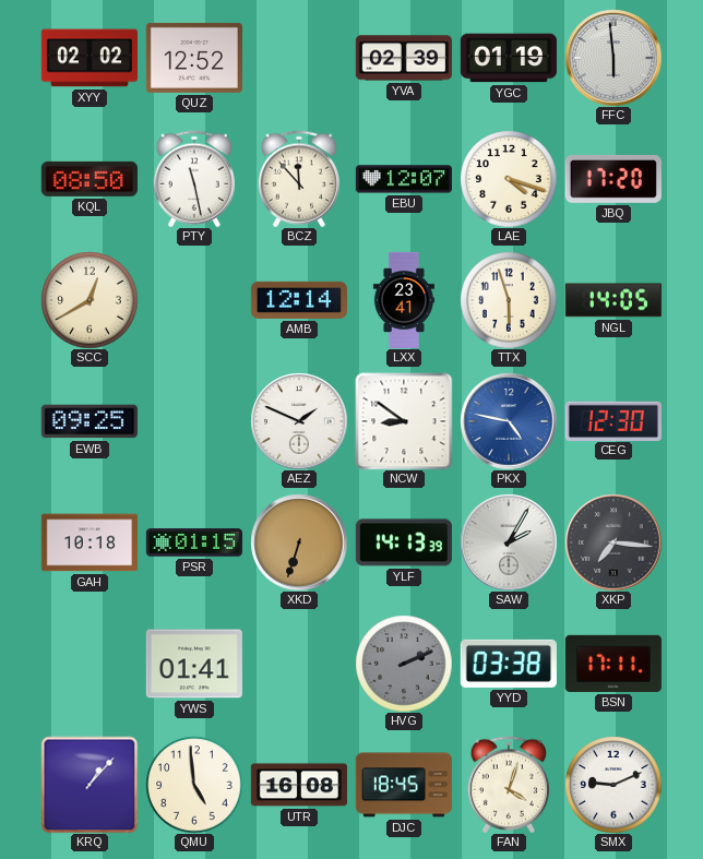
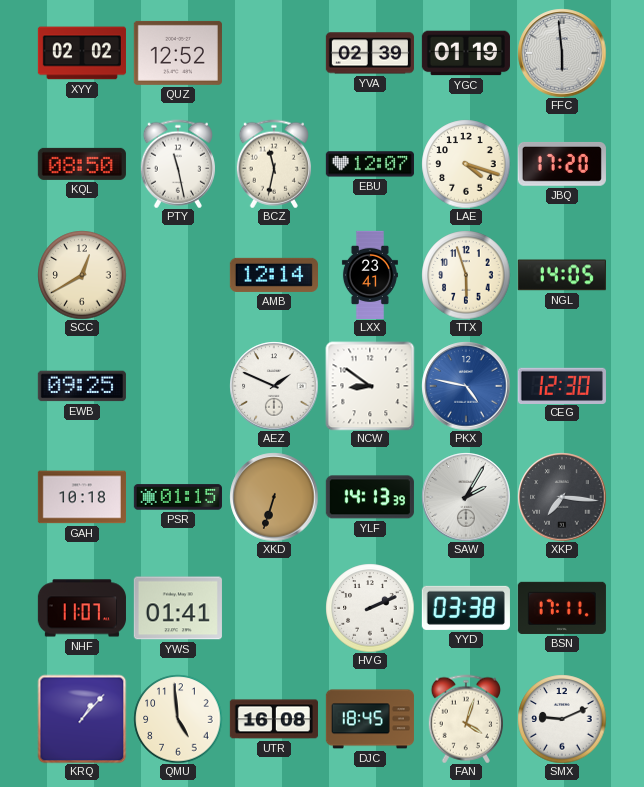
BCZ: 11:53 -> 11:32
NHF: none -> 11:07
HVG dial: grey -> white
